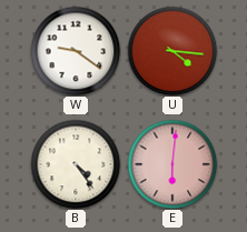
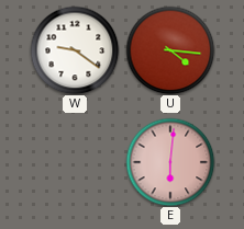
B: 4:24 -> none
